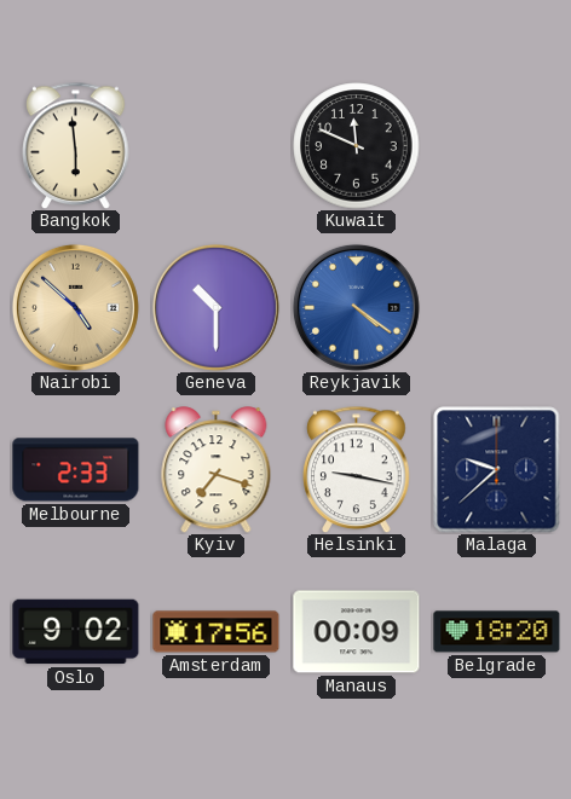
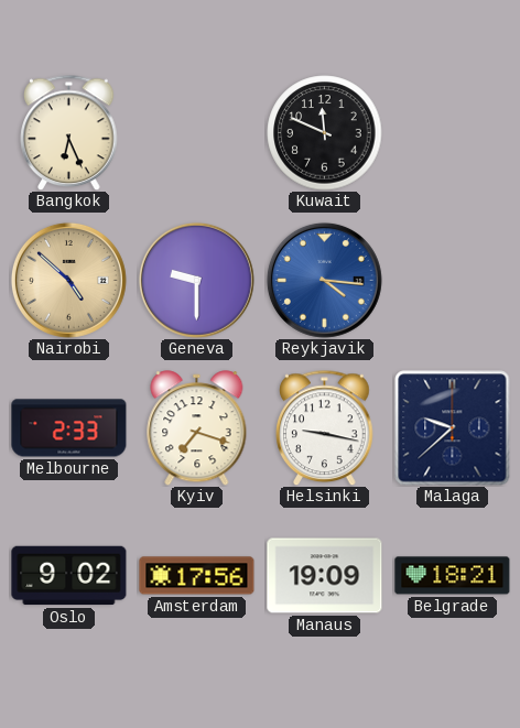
Bangkok: 5:59 -> 6:26
Geneva: 10:30 -> 9:30
Reykjavik: 4:21 -> 4:16
Manaus: 00:09 -> 19:09
Belgrade: 18:20 -> 18:21
